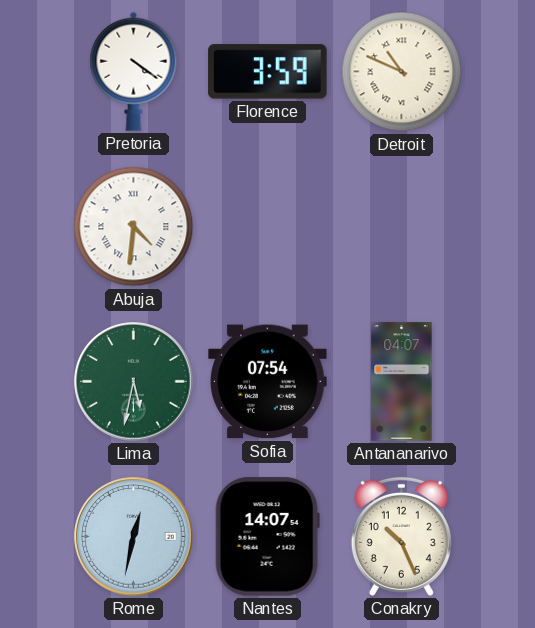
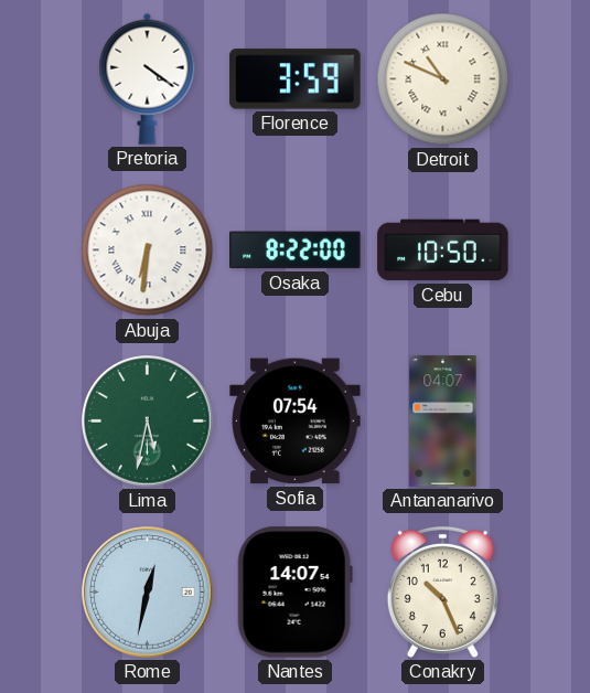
Abuja: 4:31 -> 6:31
Osaka: none -> 8:22
Cebu: none -> 10:50
